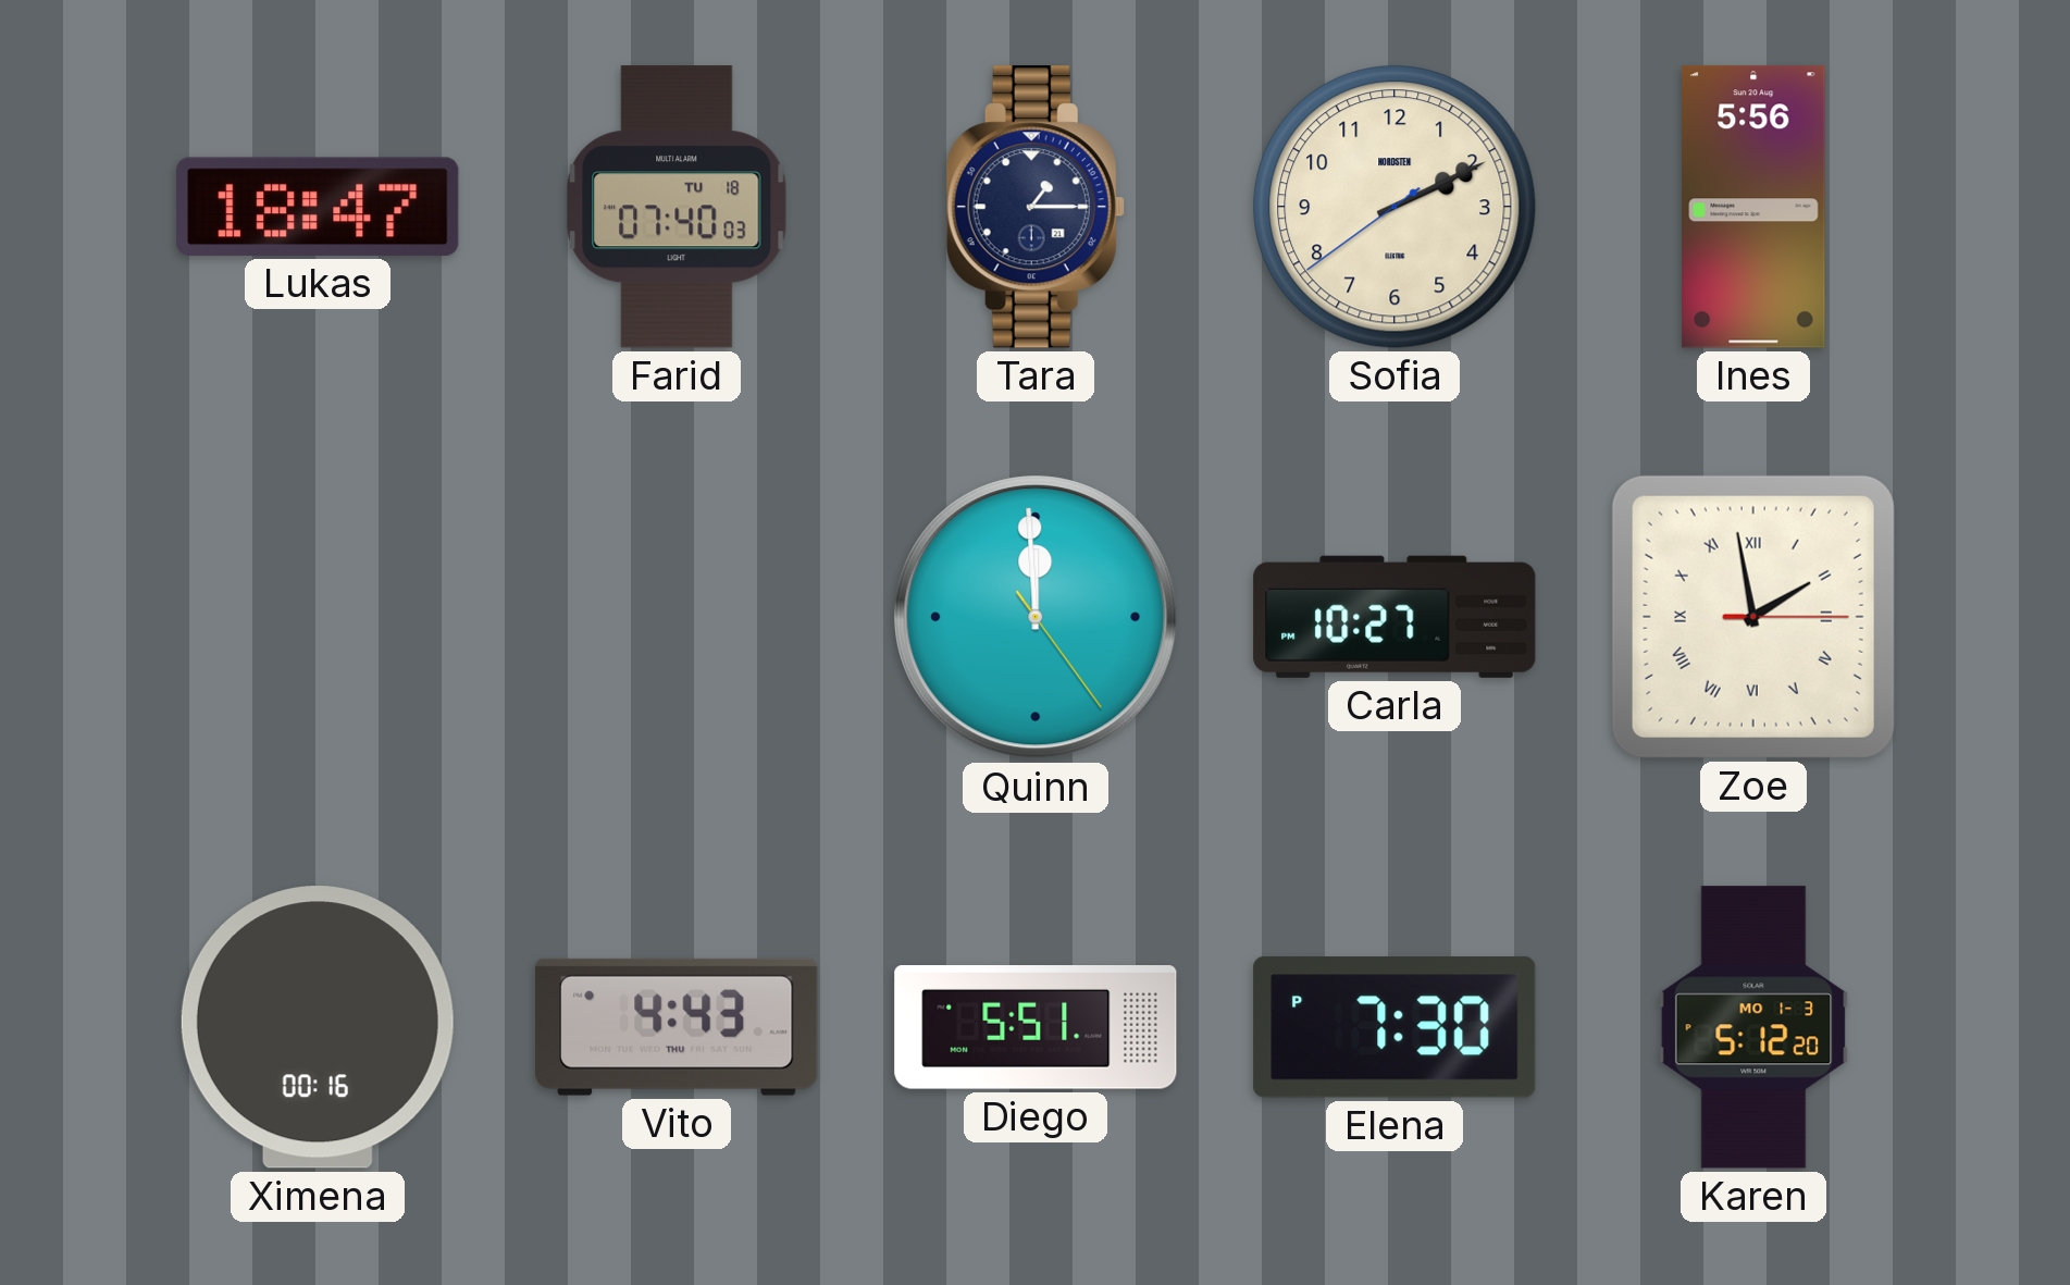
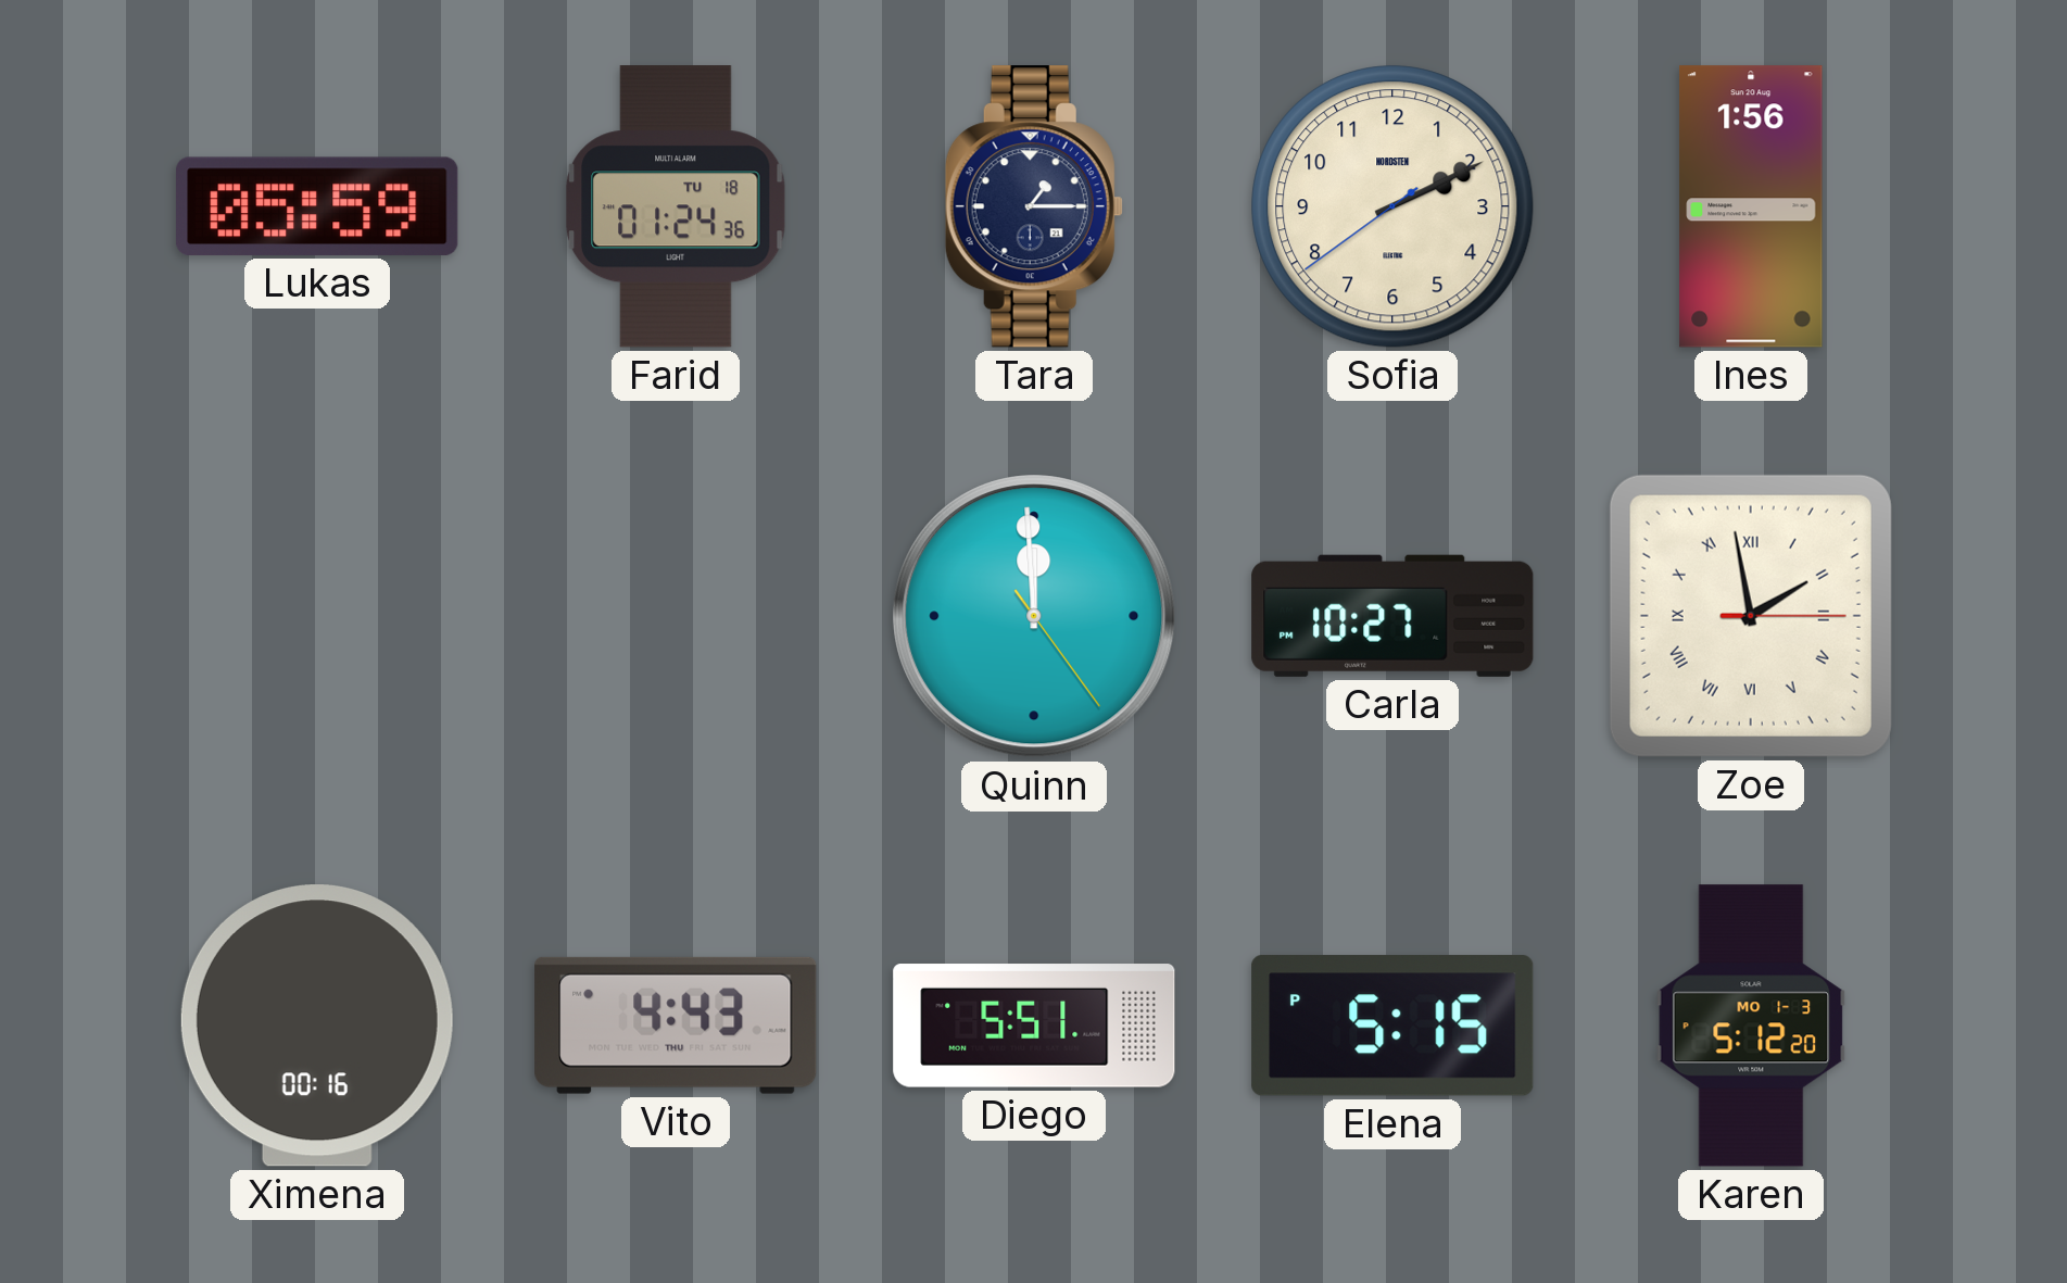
Lukas: 18:47 -> 05:59
Farid: 07:40 -> 01:24
Ines: 5:56 -> 1:56
Elena: 7:30 -> 5:15
